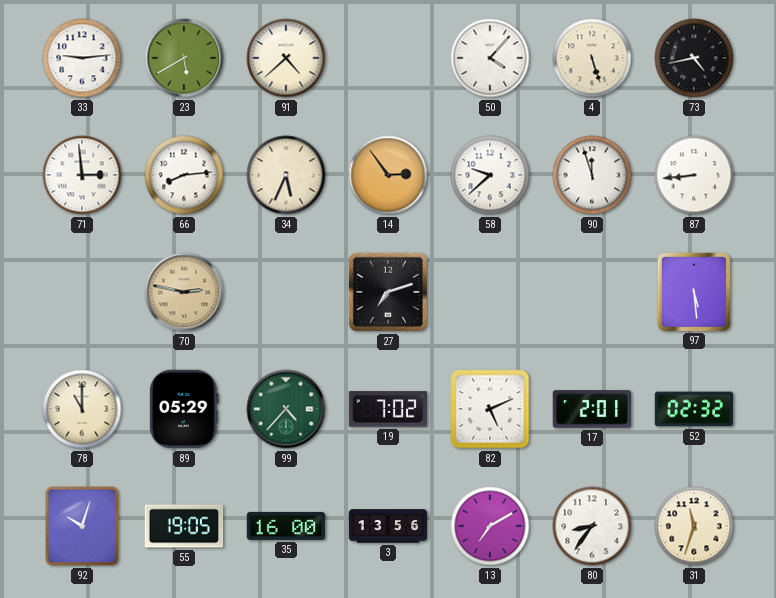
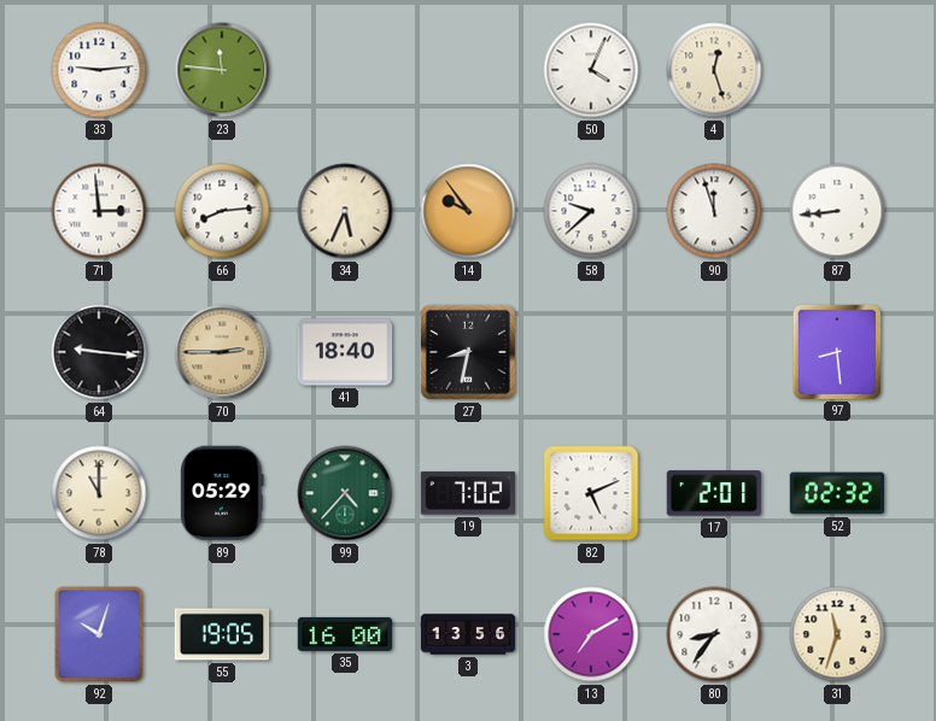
23: 5:40 -> 11:46
91: 4:38 -> none
50: 4:07 -> 4:04
4: 5:27 -> 12:27
73: 4:43 -> none
14: 2:54 -> 9:54
64: none -> 9:16
70: 2:47 -> 2:45
41: none -> 18:40
27: 7:12 -> 8:32
97: 5:29 -> 8:29
